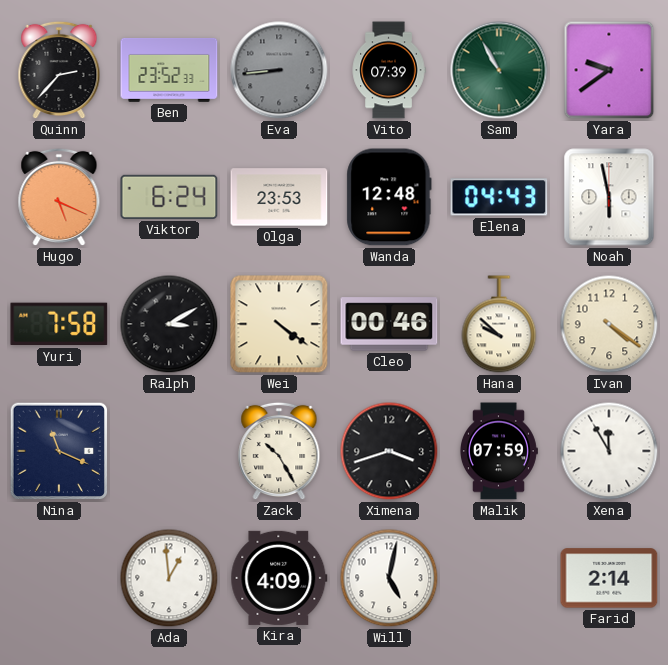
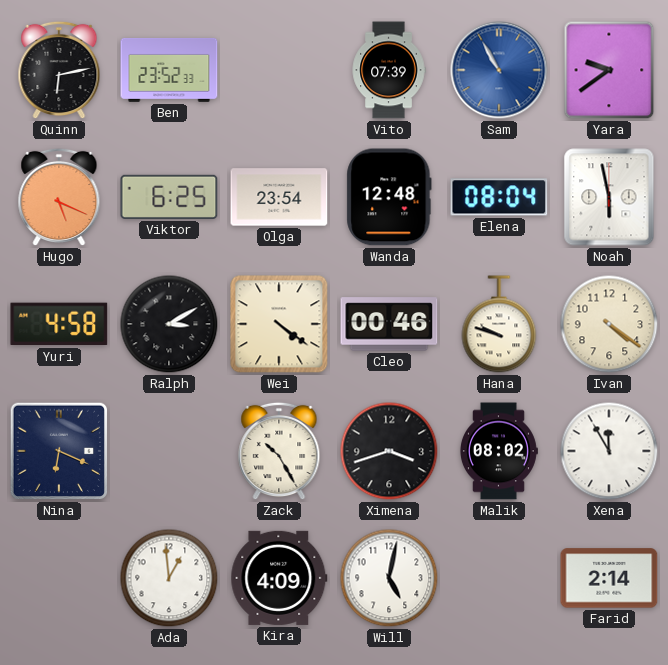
Quinn: 2:37 -> 6:13
Eva: 8:44 -> none
Sam dial: green -> blue
Viktor: 6:24 -> 6:25
Olga: 23:53 -> 23:54
Elena: 04:43 -> 08:04
Yuri: 7:58 -> 4:58
Hana: 9:52 -> 9:48
Nina: 11:19 -> 6:19
Malik: 07:59 -> 08:02
